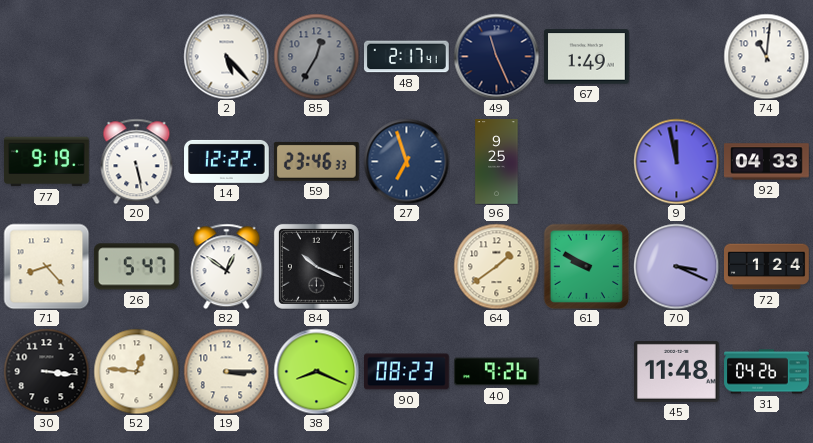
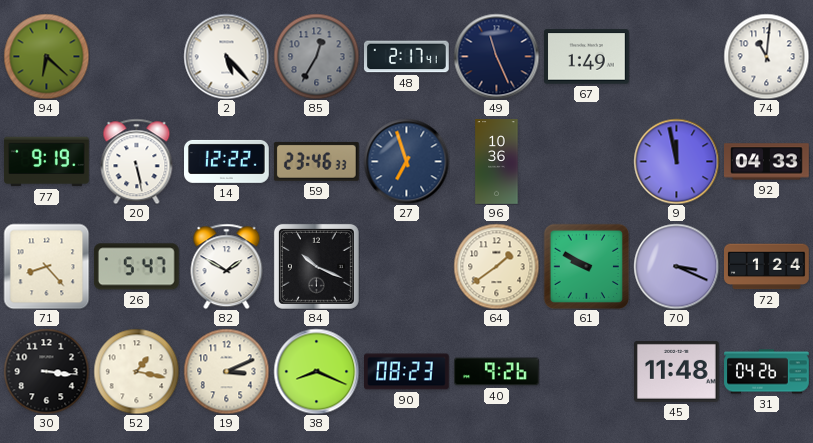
94: none -> 6:22
96: 9:25 -> 10:36
82: 12:51 -> 1:50
52: 12:46 -> 1:17
19: 3:15 -> 3:11
